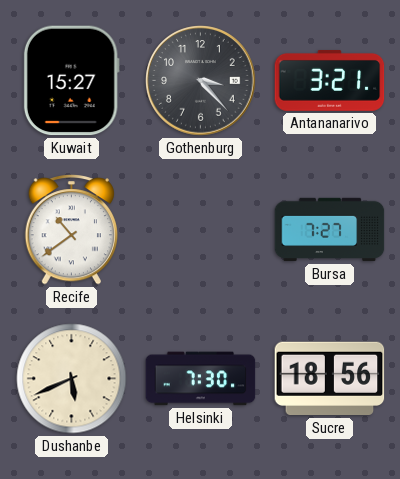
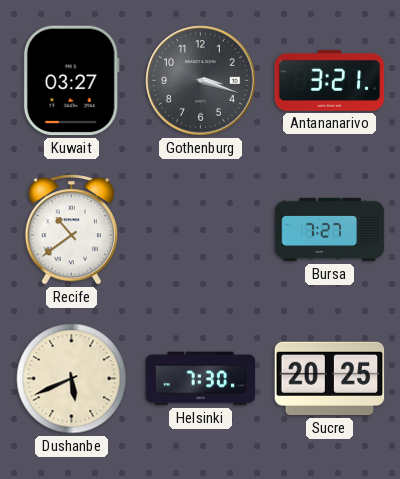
Kuwait: 15:27 -> 03:27
Gothenburg: 3:23 -> 3:18
Sucre: 18:56 -> 20:25
